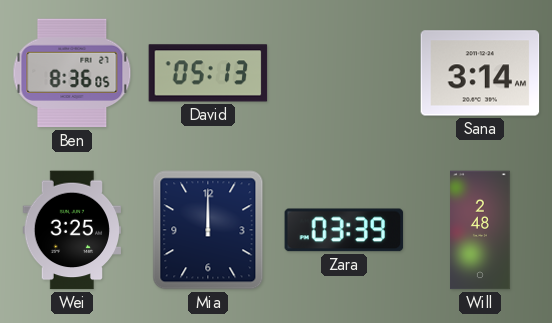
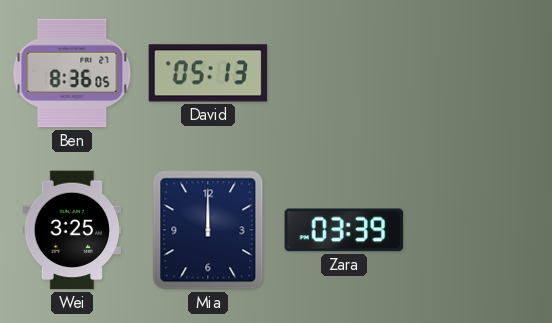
Sana: 3:14 -> none
Will: 2:48 -> none
